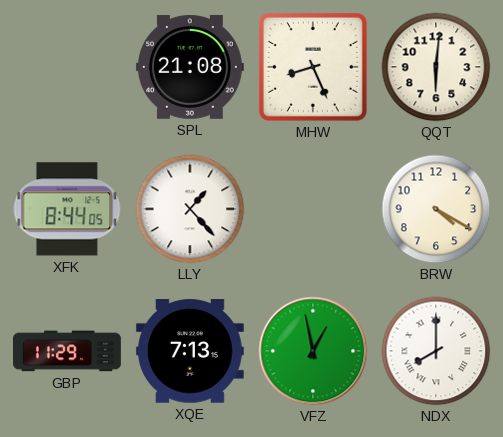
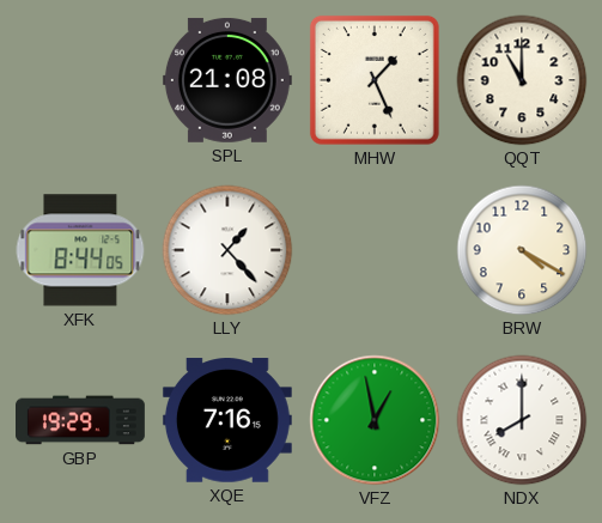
MHW: 8:26 -> 1:26
QQT: 6:01 -> 11:00
GBP: 11:29 -> 19:29
XQE: 7:13 -> 7:16
